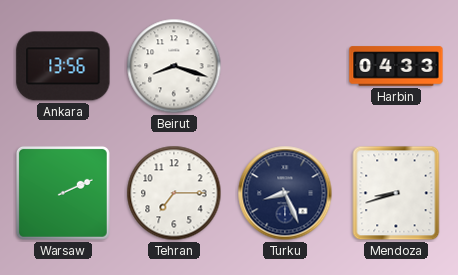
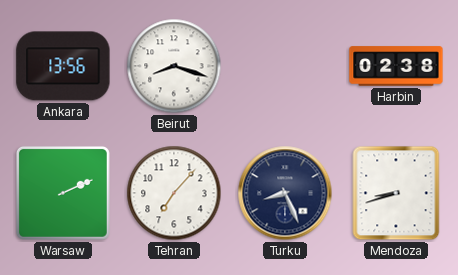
Harbin: 04:33 -> 02:38
Tehran: 7:15 -> 7:07
